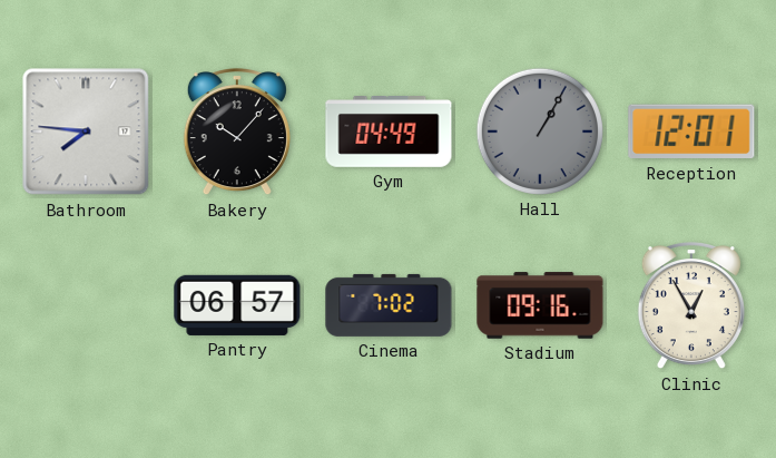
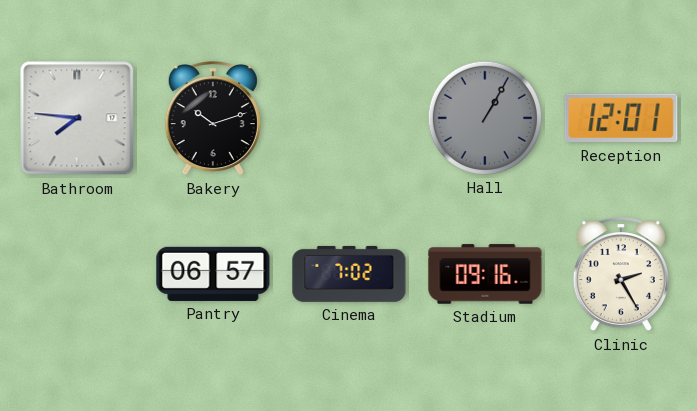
Bakery: 10:07 -> 10:12
Gym: 04:49 -> none
Clinic: 12:55 -> 2:25
